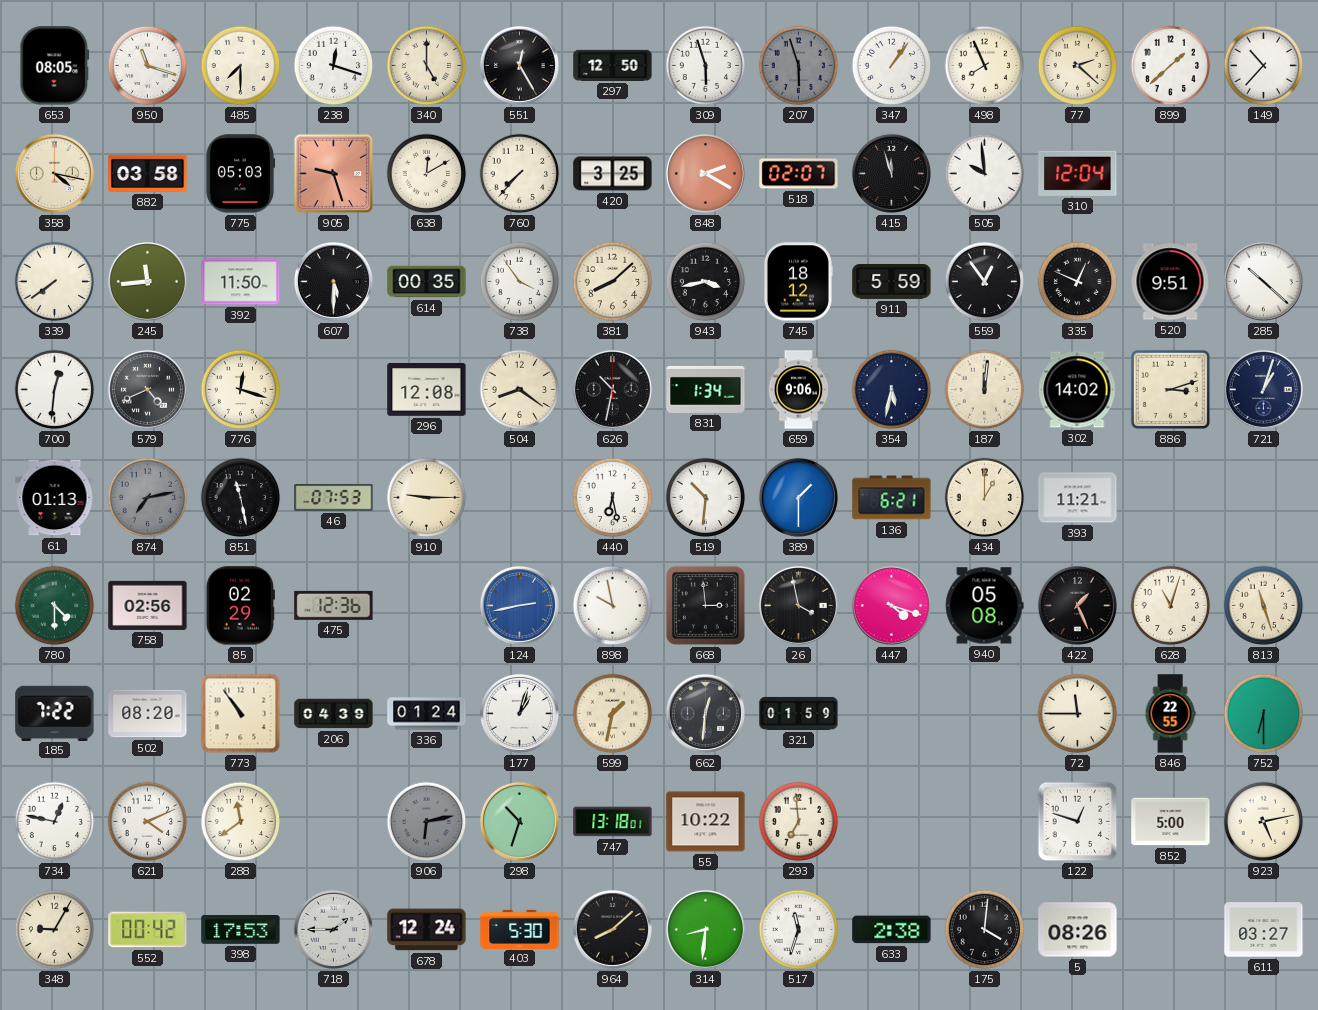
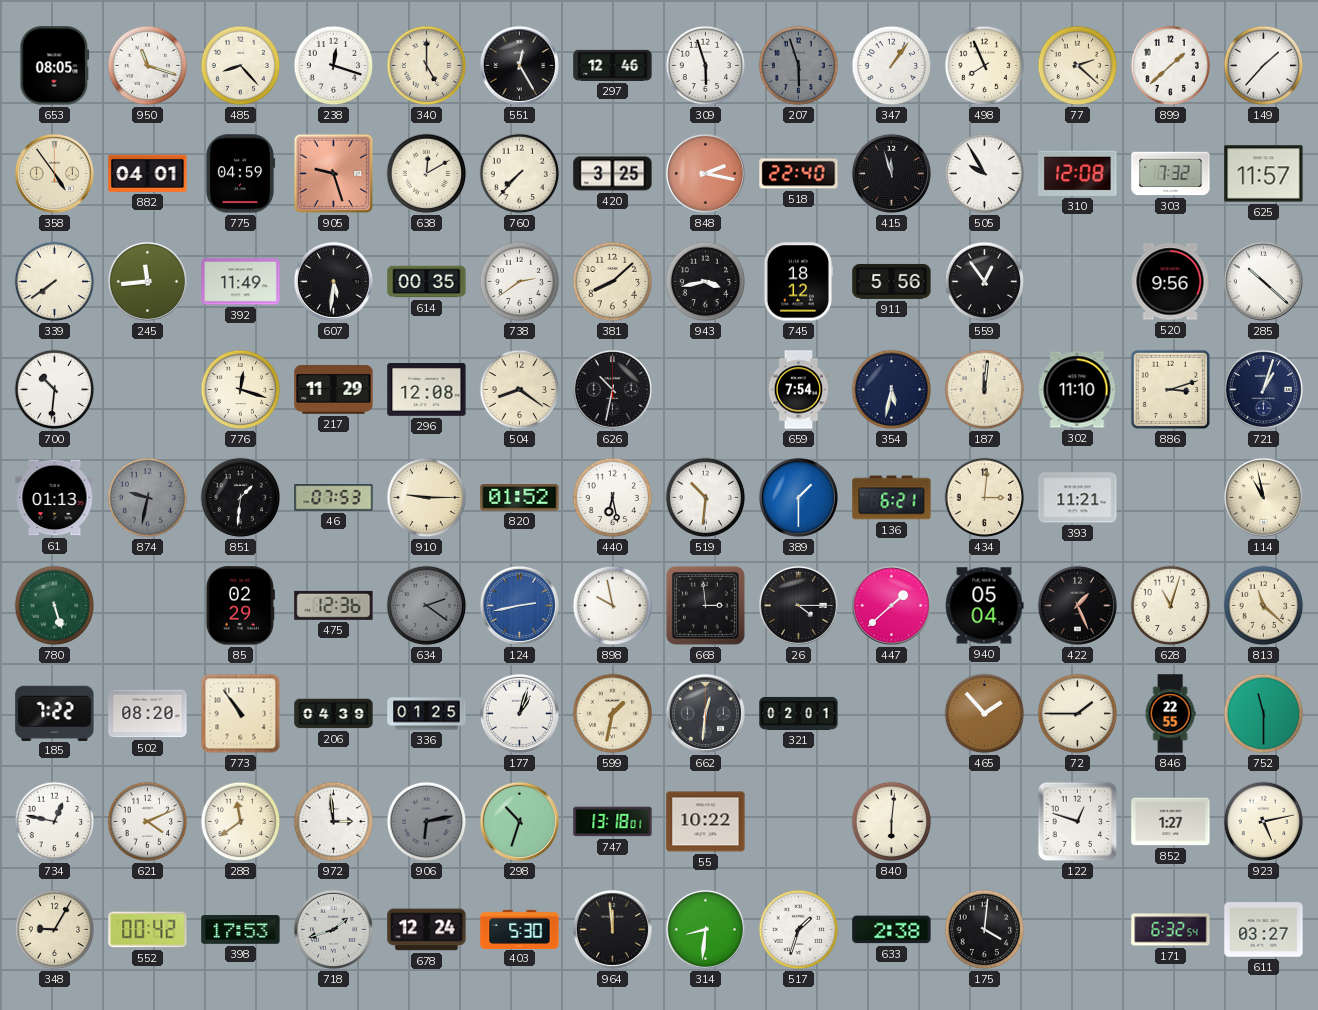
485: 7:30 -> 8:23
297: 12:50 -> 12:46
149: 10:37 -> 1:37
358: 4:17 -> 4:54
882: 03:58 -> 04:01
775: 05:03 -> 04:59
848: 2:20 -> 2:17
518: 02:07 -> 22:40
505: 9:59 -> 9:55
310: 12:04 -> 12:08
303: none -> 7:32
625: none -> 11:57
392: 11:50 -> 11:49
607: 5:30 -> 5:31
738: 3:54 -> 2:39
911: 5:59 -> 5:56
335: 12:49 -> none
520: 9:51 -> 9:56
700: 12:31 -> 10:31
579: 4:41 -> none
217: none -> 11:29
831: 1:34 -> none
659: 9:06 -> 7:54
302: 14:02 -> 11:10
874: 7:13 -> 9:32
851: 11:28 -> 1:31
820: none -> 01:52
434: 1:00 -> 3:01
114: none -> 10:58
780: 4:30 -> 5:27
758: 02:56 -> none
634: none -> 2:21
26: 3:58 -> 4:15
447: 4:18 -> 1:38
940: 05:08 -> 05:04
813: 11:27 -> 11:22
336: 01:24 -> 01:25
321: 01:59 -> 02:01
465: none -> 1:53
72: 11:45 -> 1:45
752: 6:30 -> 11:30
972: none -> 2:59
293: 6:59 -> none
840: none -> 6:01
852: 5:00 -> 1:27
718: 1:45 -> 1:42
964: 8:08 -> 11:59
517: 11:33 -> 1:33
5: 08:26 -> none
171: none -> 6:32
